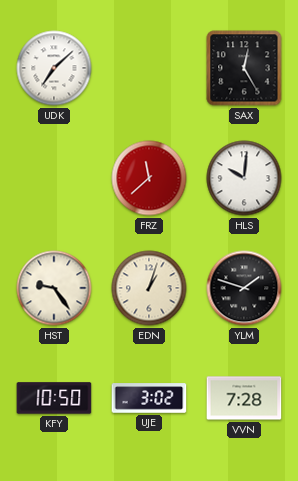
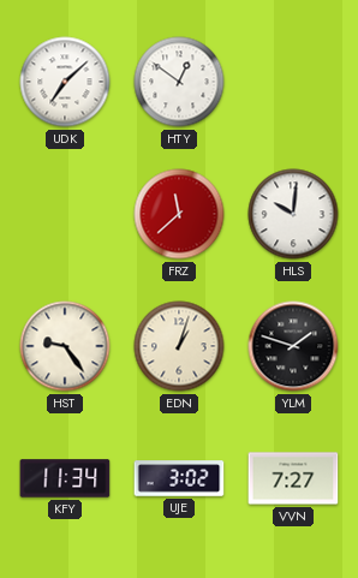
HTY: none -> 12:51
SAX: 12:25 -> none
KFY: 10:50 -> 11:34
VVN: 7:28 -> 7:27
